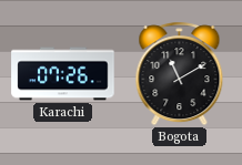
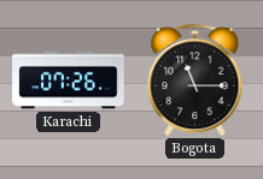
Bogota: 11:10 -> 11:15
